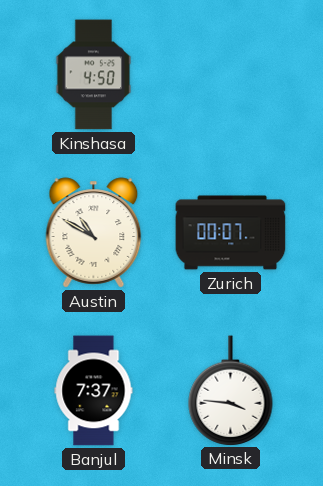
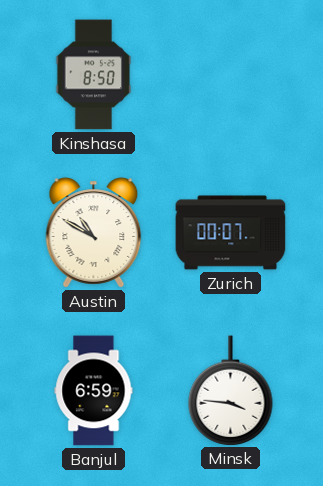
Kinshasa: 4:50 -> 8:50
Banjul: 7:37 -> 6:59
